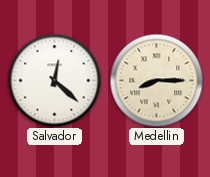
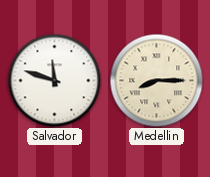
Salvador: 12:22 -> 11:48
